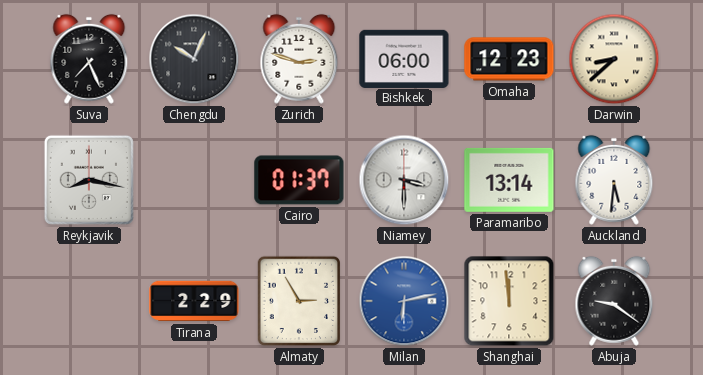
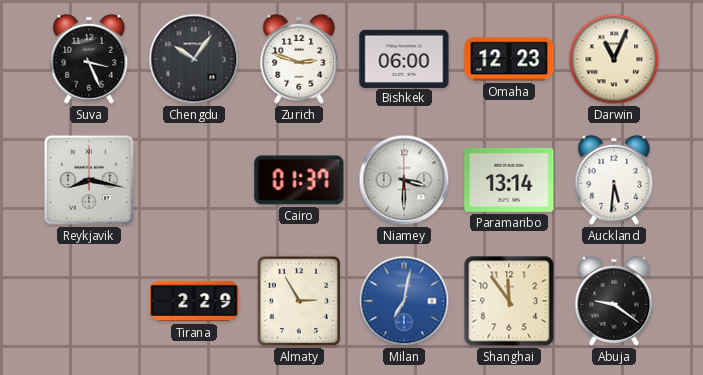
Suva: 7:26 -> 3:26
Chengdu: 10:04 -> 10:06
Darwin: 8:38 -> 11:04
Milan: 6:13 -> 7:02
Shanghai: 11:59 -> 11:54
